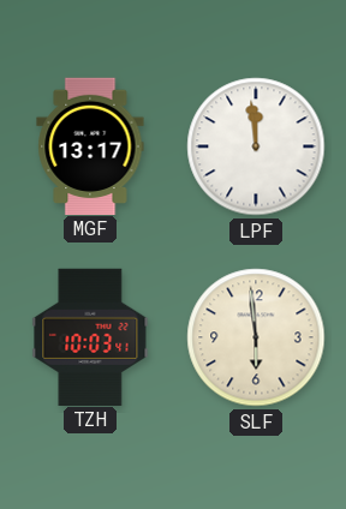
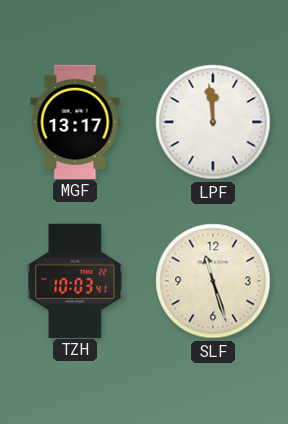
SLF: 5:59 -> 11:27
